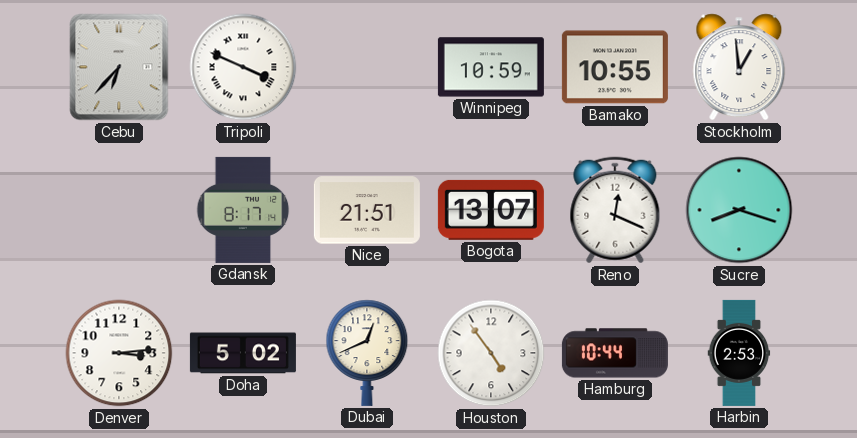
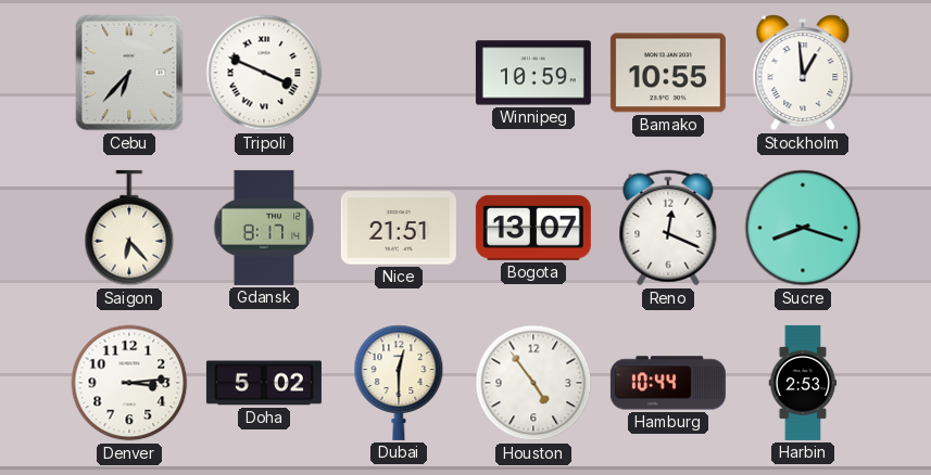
Saigon: none -> 6:23
Dubai: 12:41 -> 12:30
